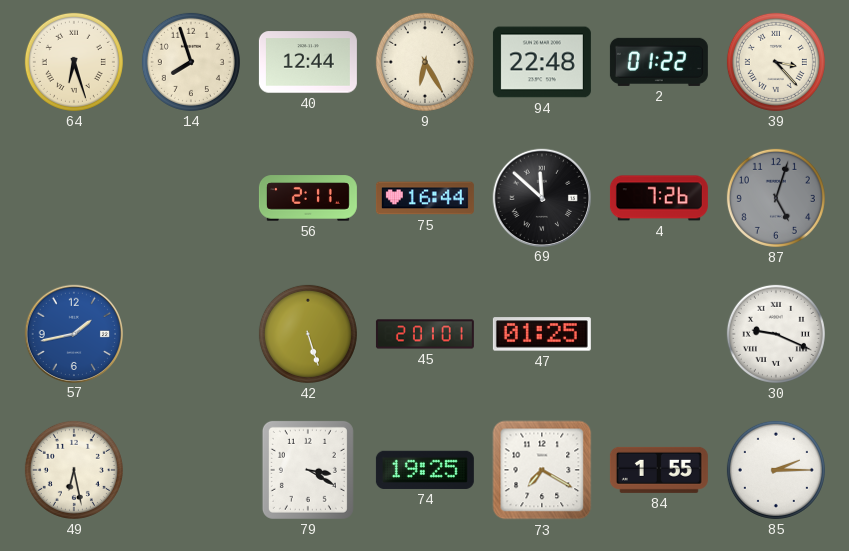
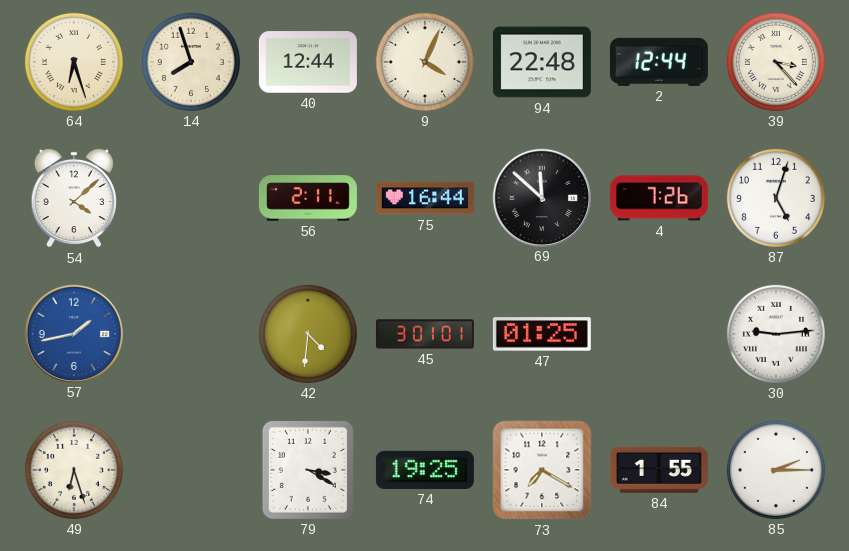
9: 6:25 -> 4:04
2: 01:22 -> 12:44
54: none -> 4:08
87 dial: grey -> white
42: 5:27 -> 4:31
45: 2:01 -> 3:01
30: 9:19 -> 9:14
49: 6:28 -> 6:27
